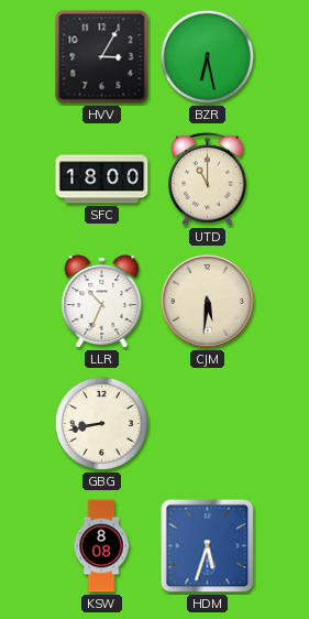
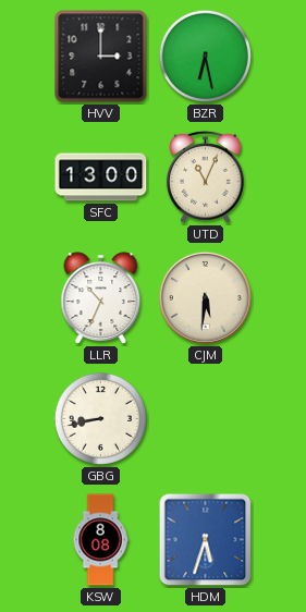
HVV: 3:05 -> 3:00
SFC: 18:00 -> 13:00
UTD: 11:00 -> 11:04
